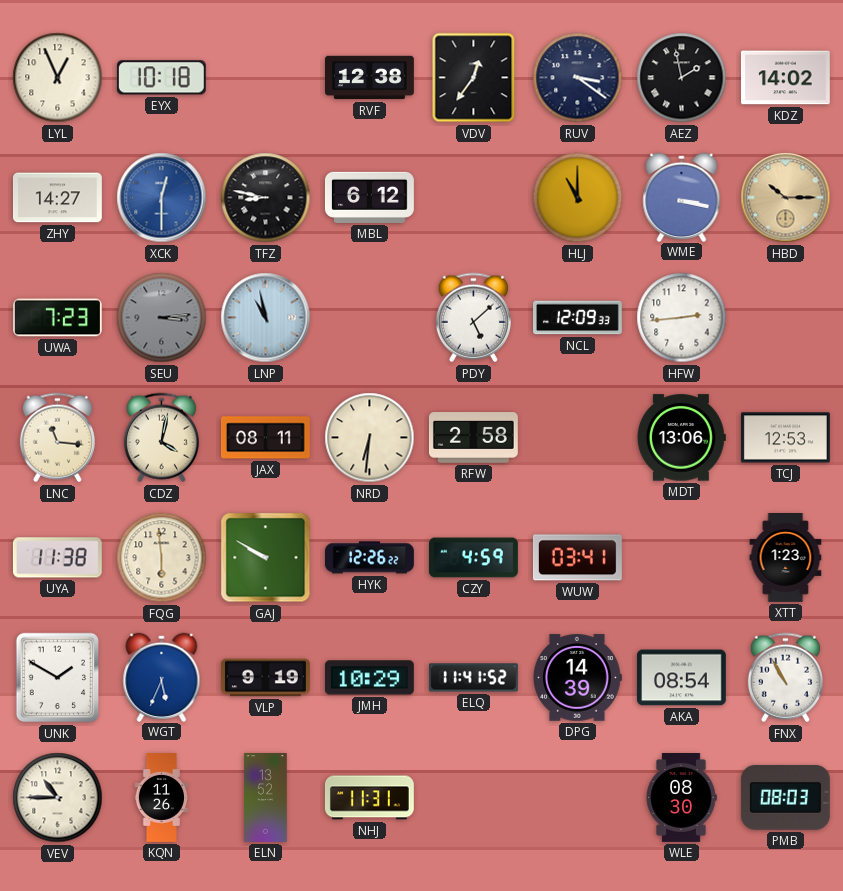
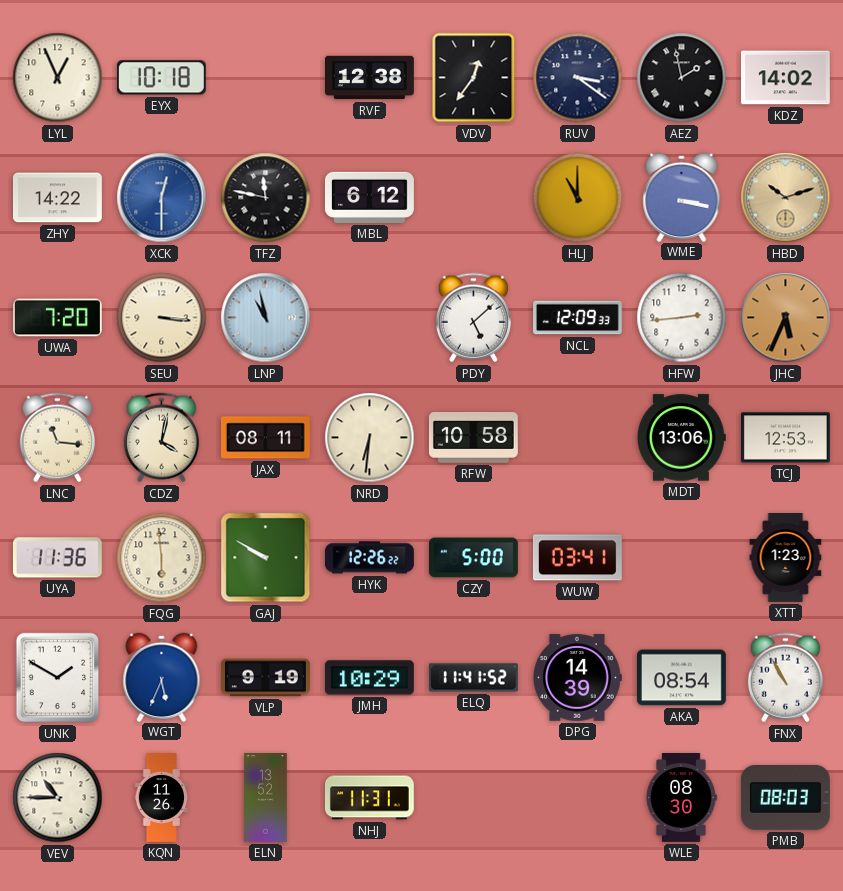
ZHY: 14:27 -> 14:22
TFZ: 8:47 -> 11:47
HBD: 10:15 -> 10:12
UWA: 7:23 -> 7:20
SEU: 3:14 -> 3:16
SEU dial: grey -> cream
JHC: none -> 5:34
RFW: 2:58 -> 10:58
UYA: 11:38 -> 11:36
CZY: 4:59 -> 5:00
